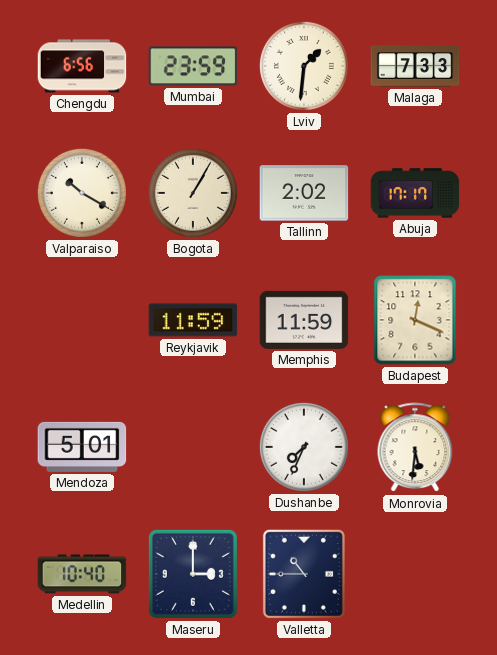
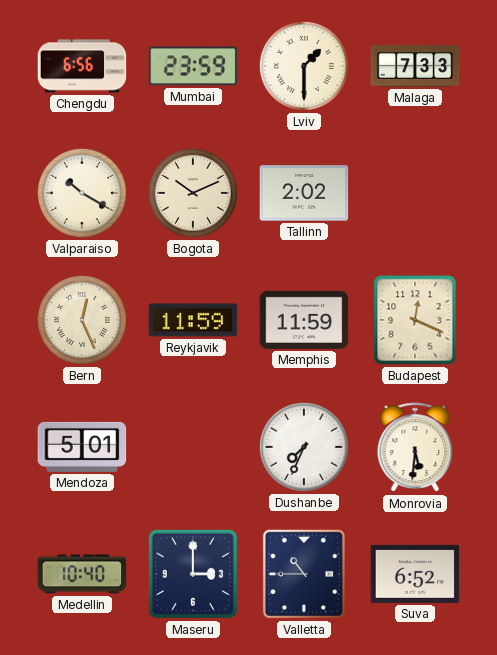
Lviv: 1:31 -> 1:30
Bogota: 1:05 -> 10:11
Abuja: 17:17 -> none
Bern: none -> 12:26
Suva: none -> 6:52
